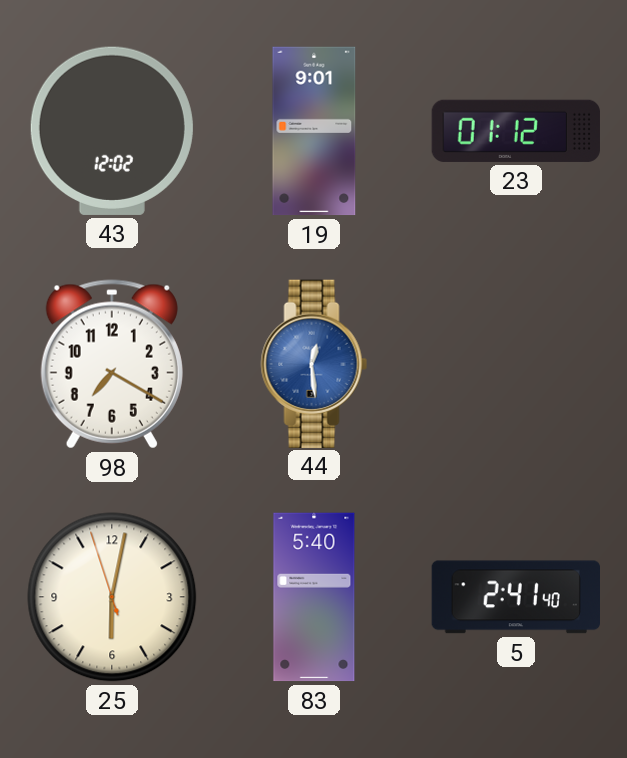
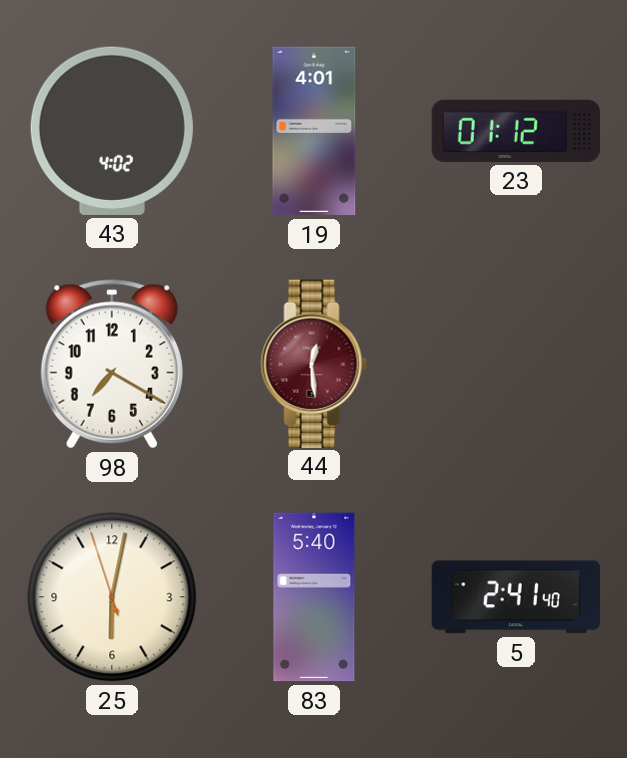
43: 12:02 -> 4:02
19: 9:01 -> 4:01
44 dial: blue -> burgundy
